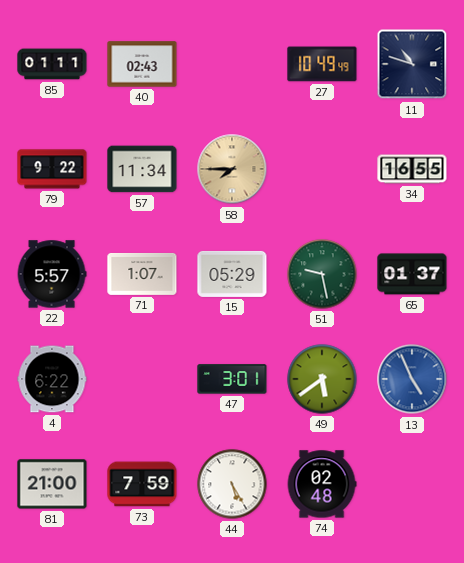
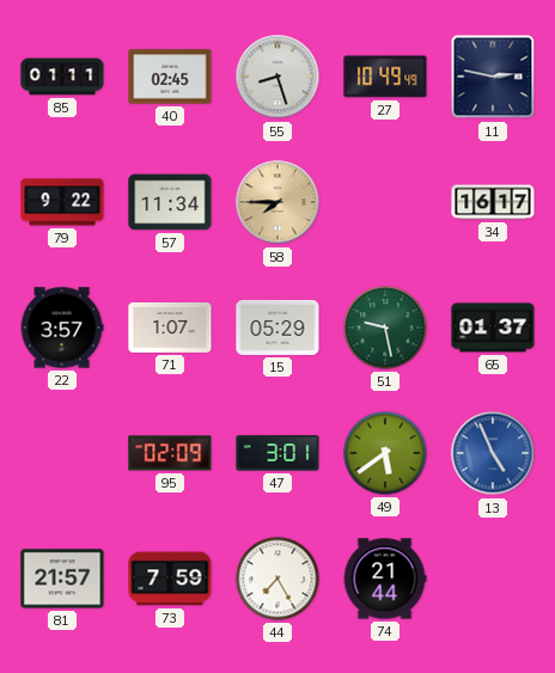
40: 02:43 -> 02:45
55: none -> 8:27
11: 10:48 -> 2:47
34: 16:55 -> 16:17
22: 5:57 -> 3:57
4: 6:22 -> none
95: none -> 02:09
81: 21:00 -> 21:57
44: 5:25 -> 7:25
74: 02:48 -> 21:44
